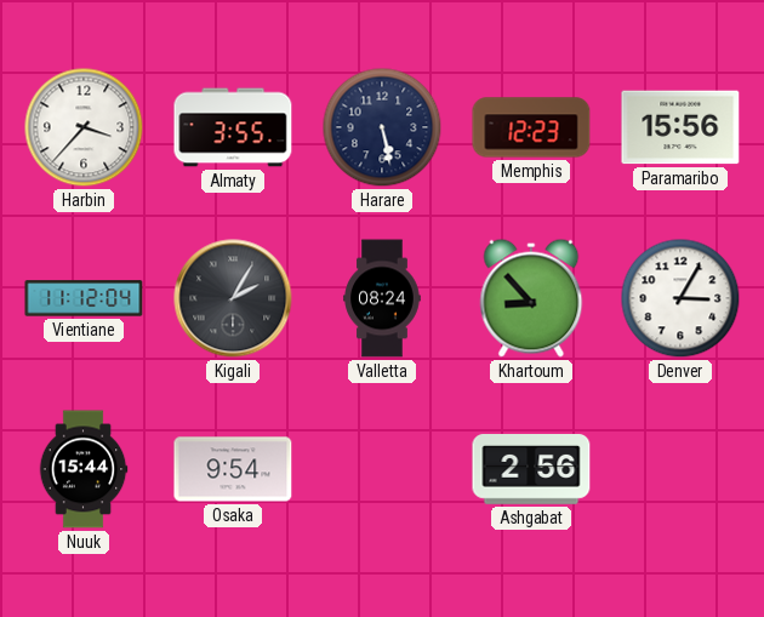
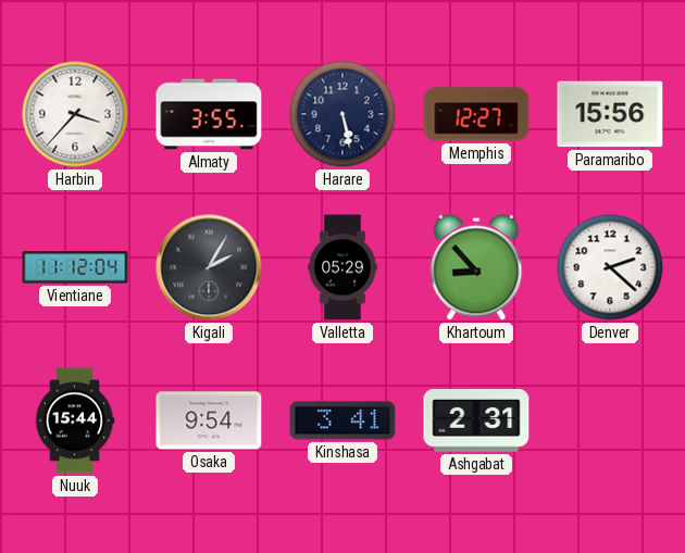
Memphis: 12:23 -> 12:27
Valletta: 08:24 -> 05:29
Denver: 3:05 -> 2:22
Kinshasa: none -> 3:41
Ashgabat: 2:56 -> 2:31
